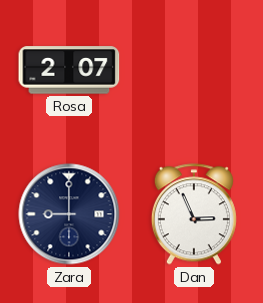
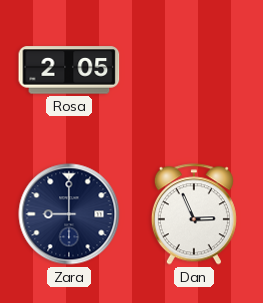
Rosa: 2:07 -> 2:05
